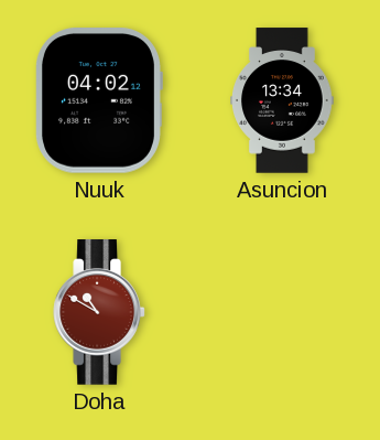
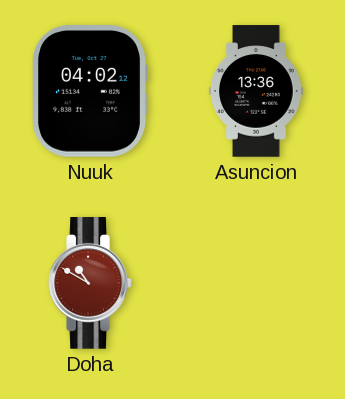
Asuncion: 13:34 -> 13:36
